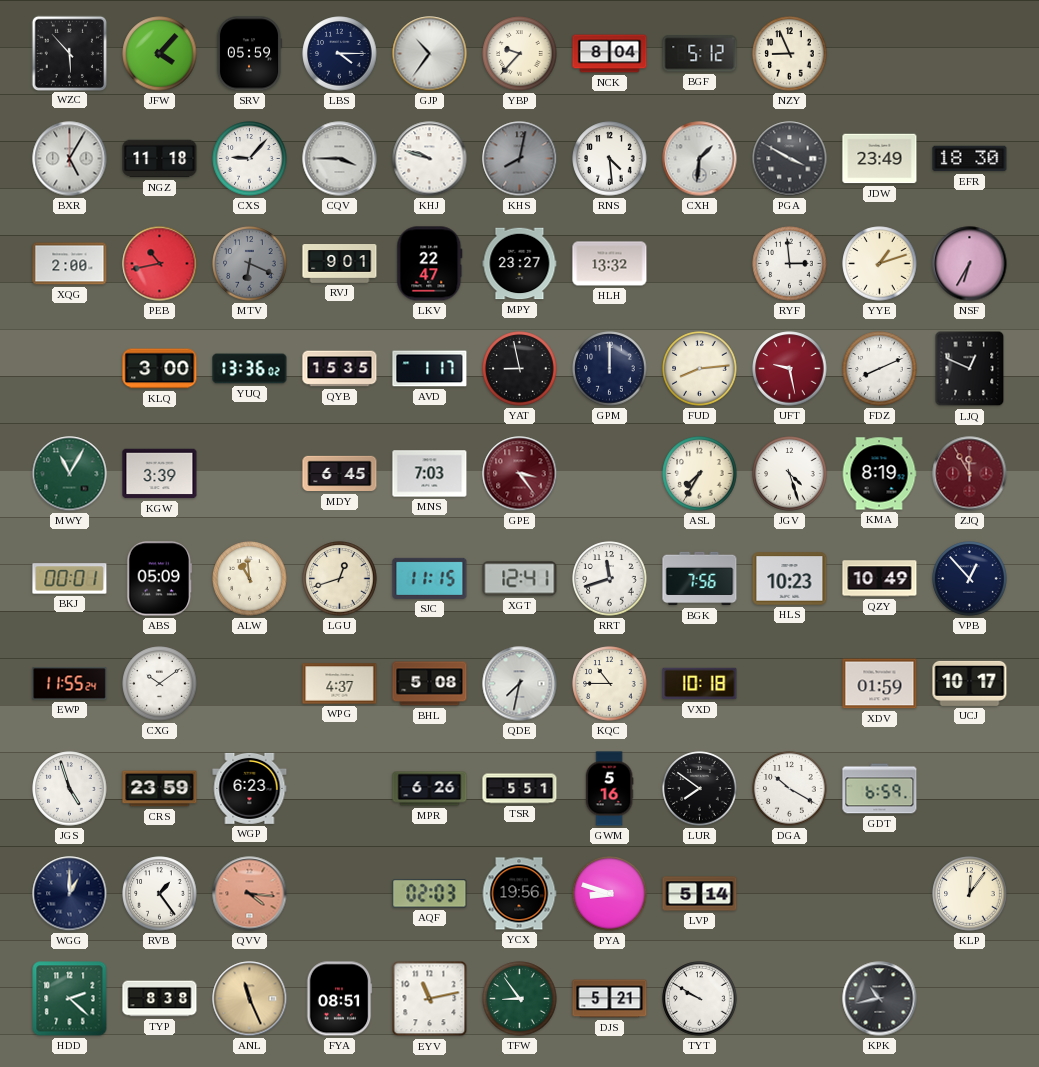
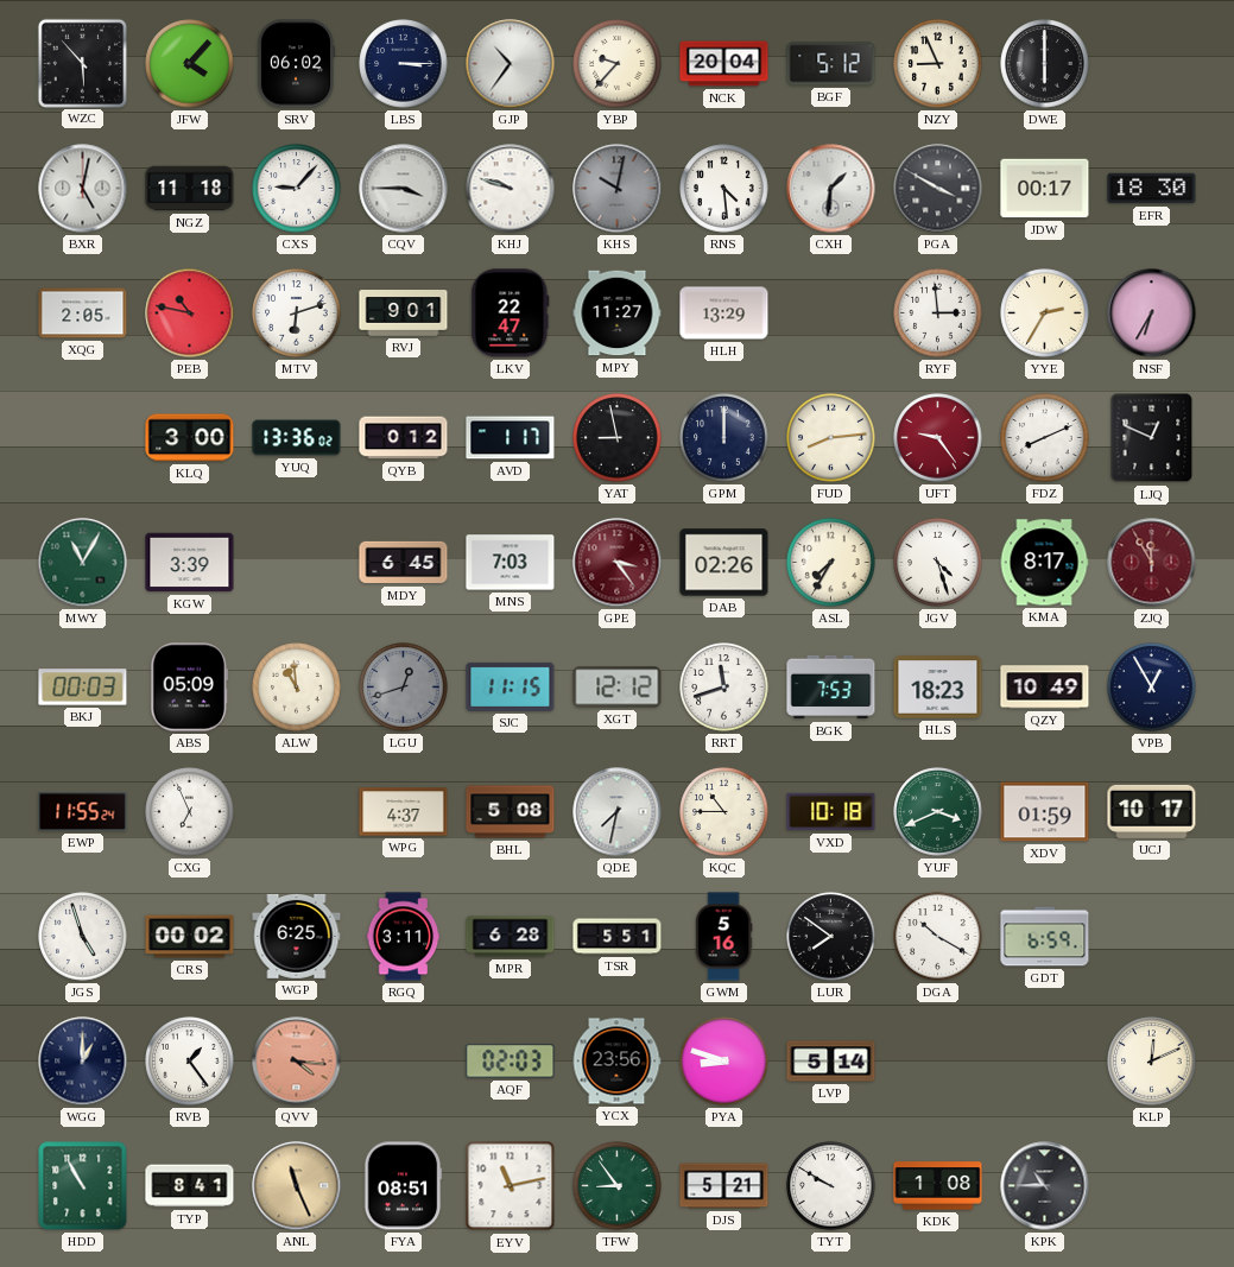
SRV: 05:59 -> 06:02
LBS: 4:15 -> 3:15
NCK: 8:04 -> 20:04
DWE: none -> 6:00
BXR: 5:05 -> 5:02
KHS: 8:02 -> 10:02
JDW: 23:49 -> 00:17
XQG: 2:00 -> 2:05
PEB: 10:43 -> 10:47
MTV: 6:19 -> 6:12
MTV dial: grey -> white
MPY: 23:27 -> 11:27
HLH: 13:32 -> 13:29
YYE: 1:12 -> 2:35
QYB: 15:35 -> 0:12
UFT: 9:28 -> 9:24
DAB: none -> 02:26
KMA: 8:19 -> 8:17
BKJ: 00:01 -> 00:03
LGU dial: cream -> grey
XGT: 12:41 -> 12:12
BGK: 7:56 -> 7:53
HLS: 10:23 -> 18:23
VPB: 12:53 -> 12:55
CXG: 10:09 -> 6:56
YUF: none -> 3:41
CRS: 23:59 -> 00:02
WGP: 6:23 -> 6:25
RGQ: none -> 3:11
MPR: 6:26 -> 6:28
YCX: 19:56 -> 23:56
KLP: 12:06 -> 12:11
HDD: 2:22 -> 10:55
TYP: 8:38 -> 8:41
KDK: none -> 1:08
KPK: 10:43 -> 10:45
